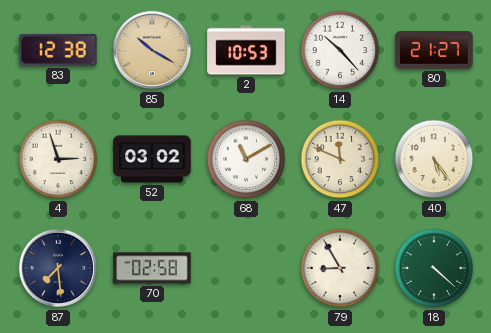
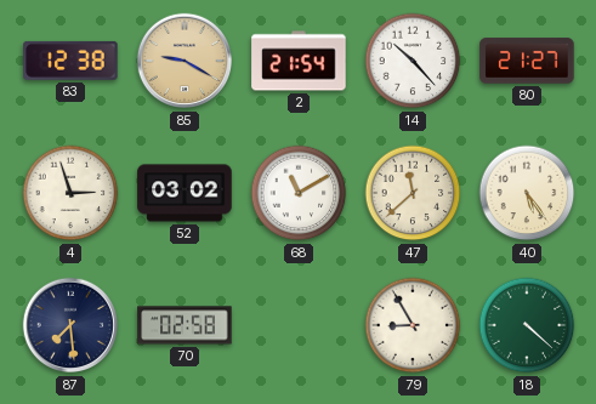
85: 10:20 -> 9:20
2: 10:53 -> 21:54
47: 11:49 -> 11:38
